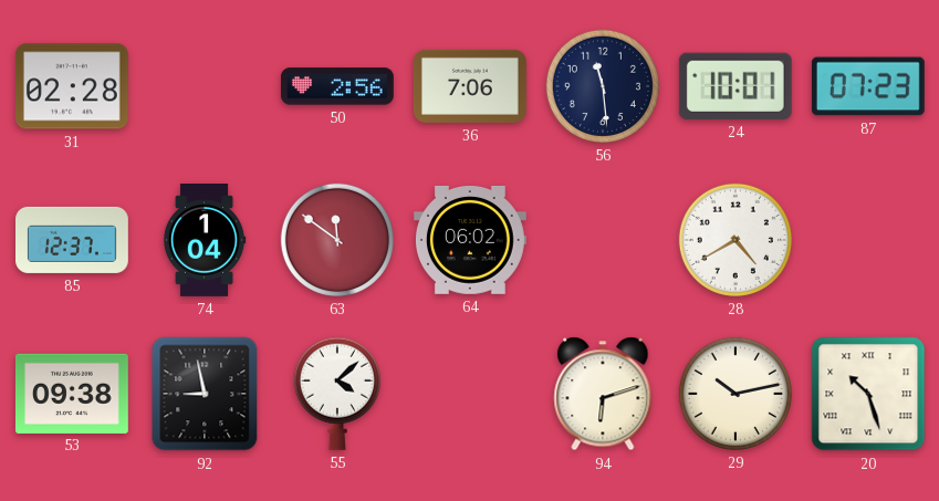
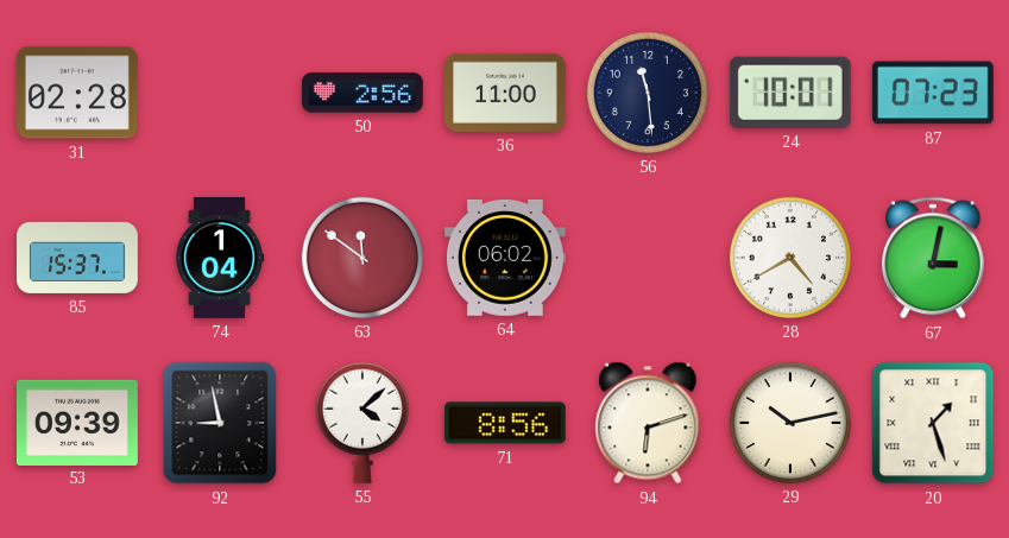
36: 7:06 -> 11:00
85: 12:37 -> 15:37
67: none -> 3:02
53: 09:38 -> 09:39
71: none -> 8:56
20: 10:27 -> 1:27
